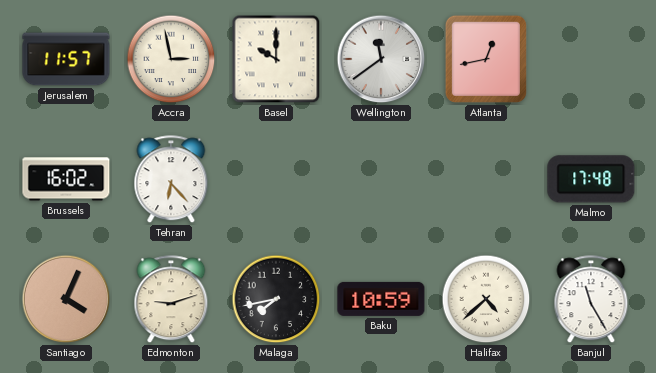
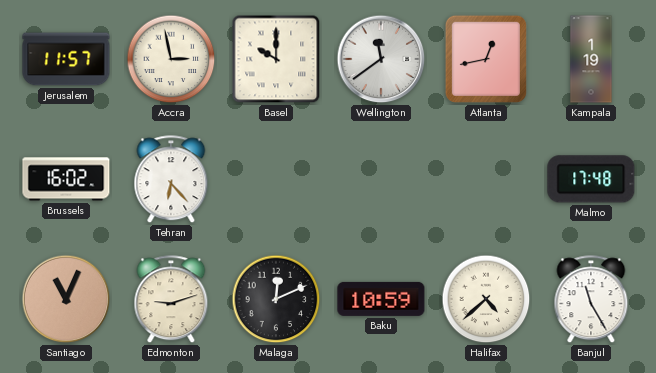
Kampala: none -> 1:19
Santiago: 4:04 -> 11:04
Malaga: 7:43 -> 12:11
